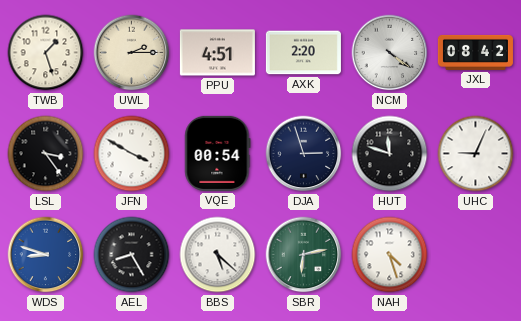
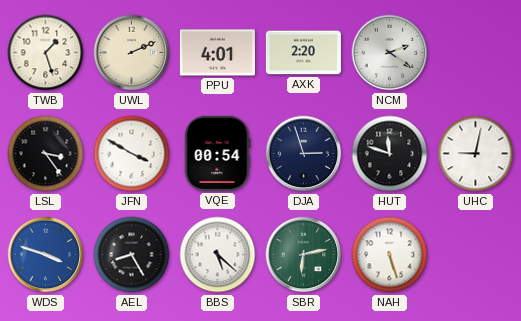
UWL: 2:15 -> 2:11
PPU: 4:51 -> 4:01
NCM: 4:21 -> 2:21
JXL: 08:42 -> none
UHC: 9:04 -> 9:02
WDS: 8:48 -> 3:48
NAH: 4:27 -> 5:27
